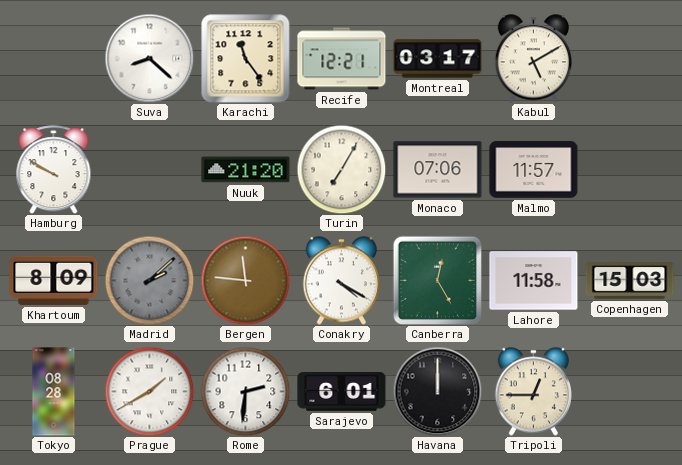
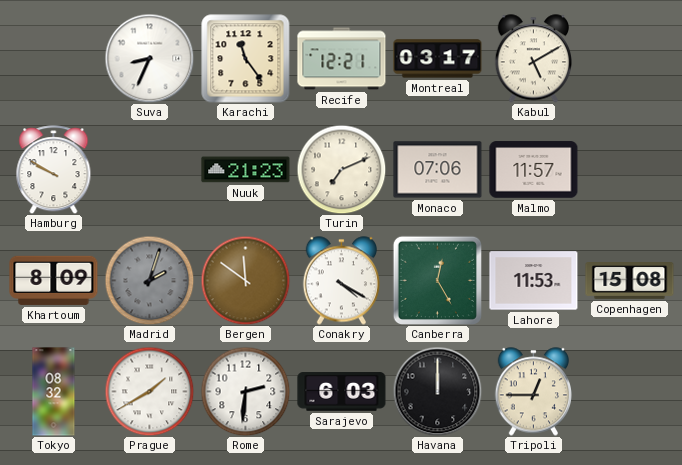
Suva: 8:22 -> 8:34
Nuuk: 21:20 -> 21:23
Turin: 7:05 -> 7:11
Madrid: 2:08 -> 2:03
Bergen: 11:46 -> 11:51
Lahore: 11:58 -> 11:53
Copenhagen: 15:03 -> 15:08
Tokyo: 08:28 -> 08:32
Sarajevo: 6:01 -> 6:03
